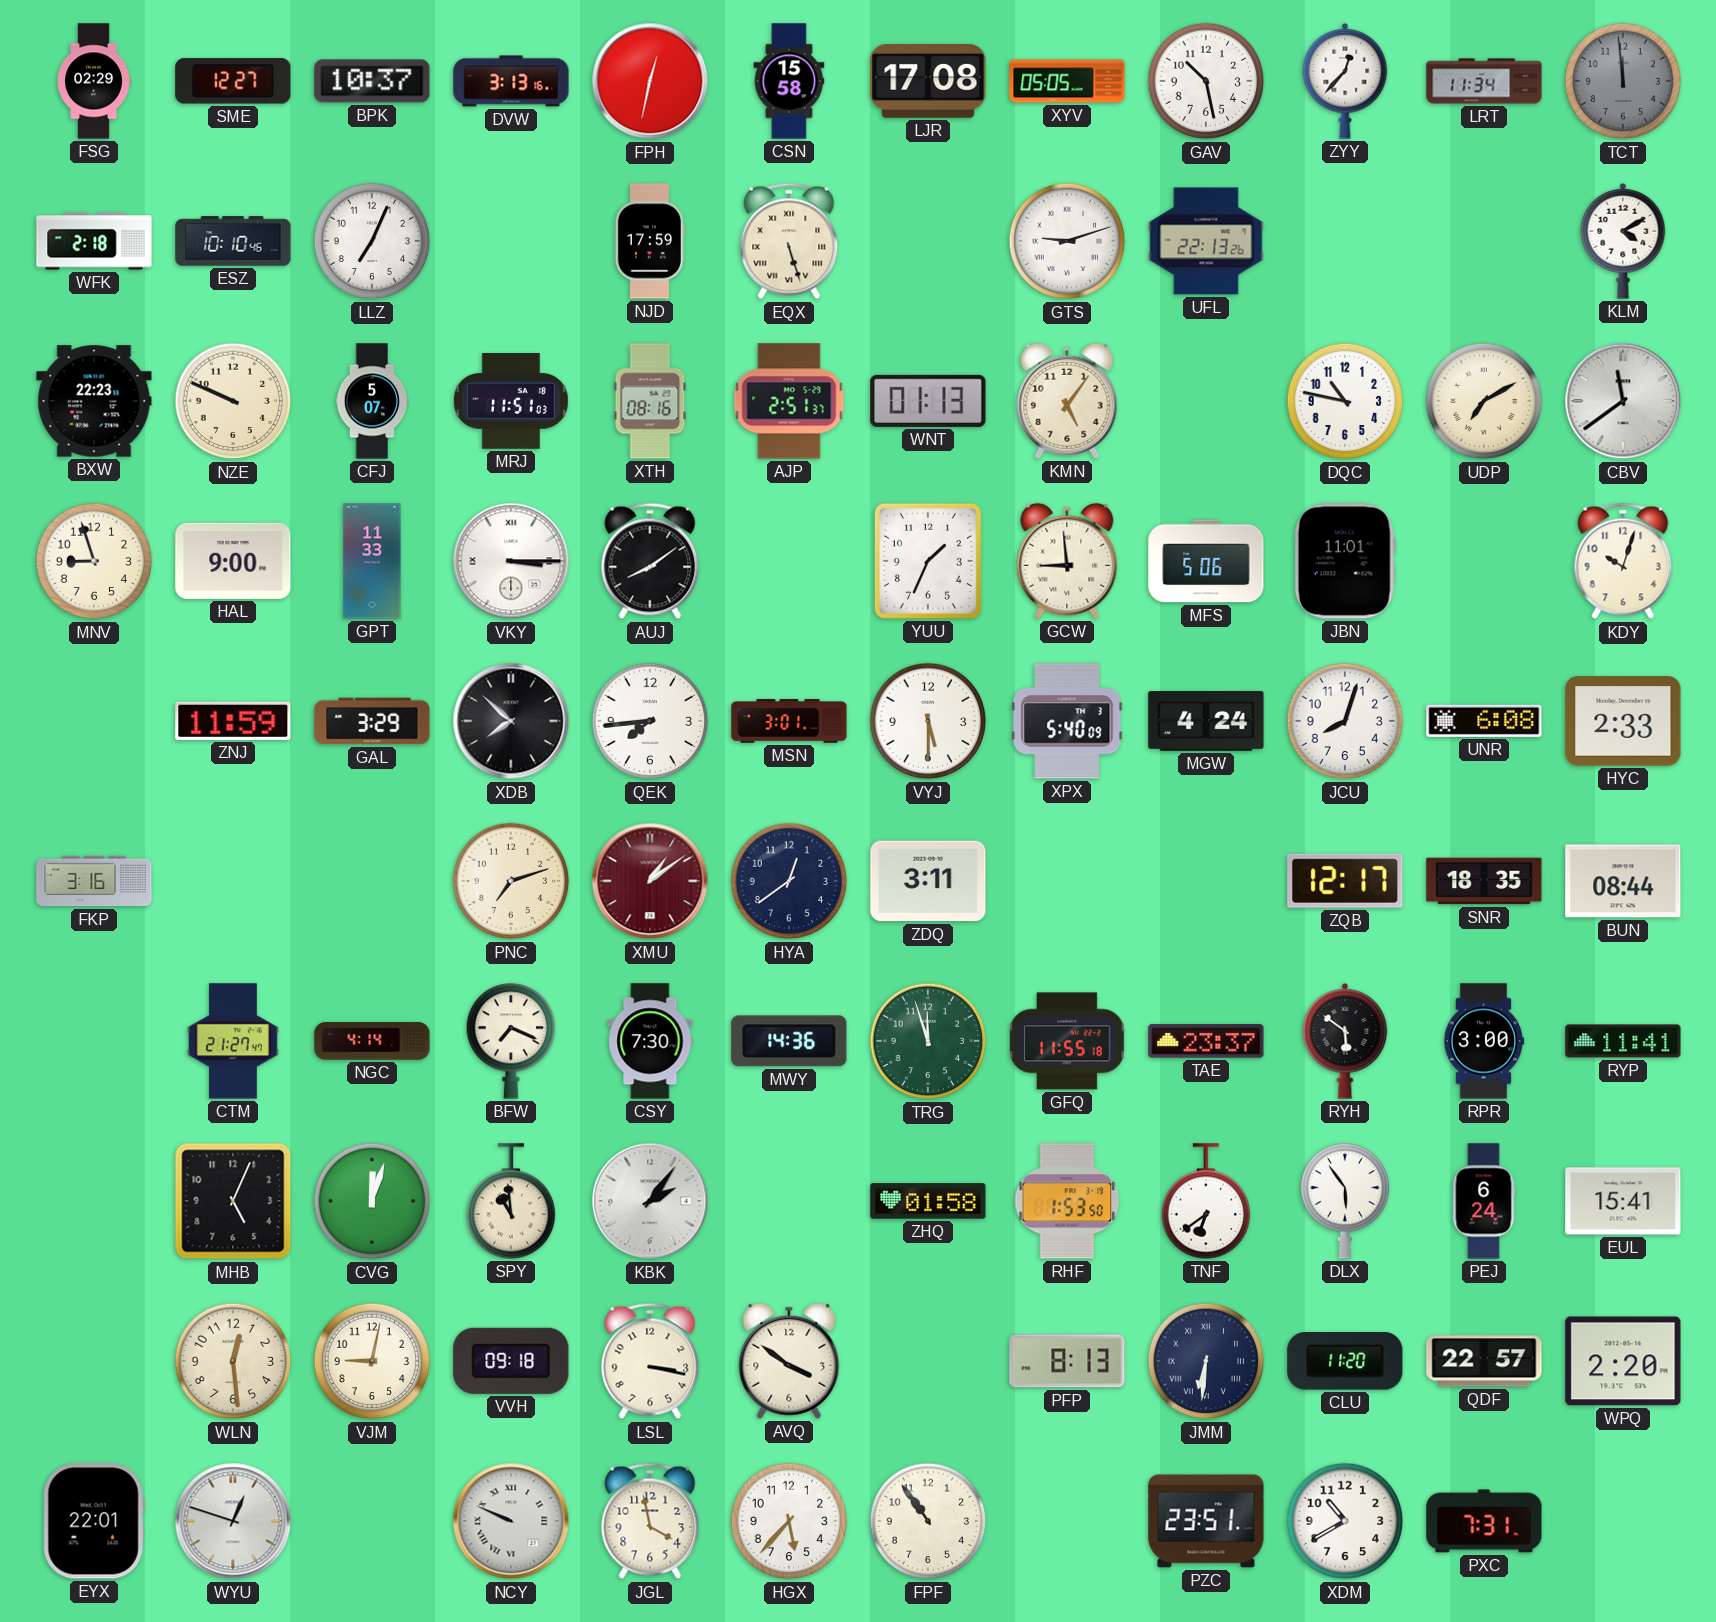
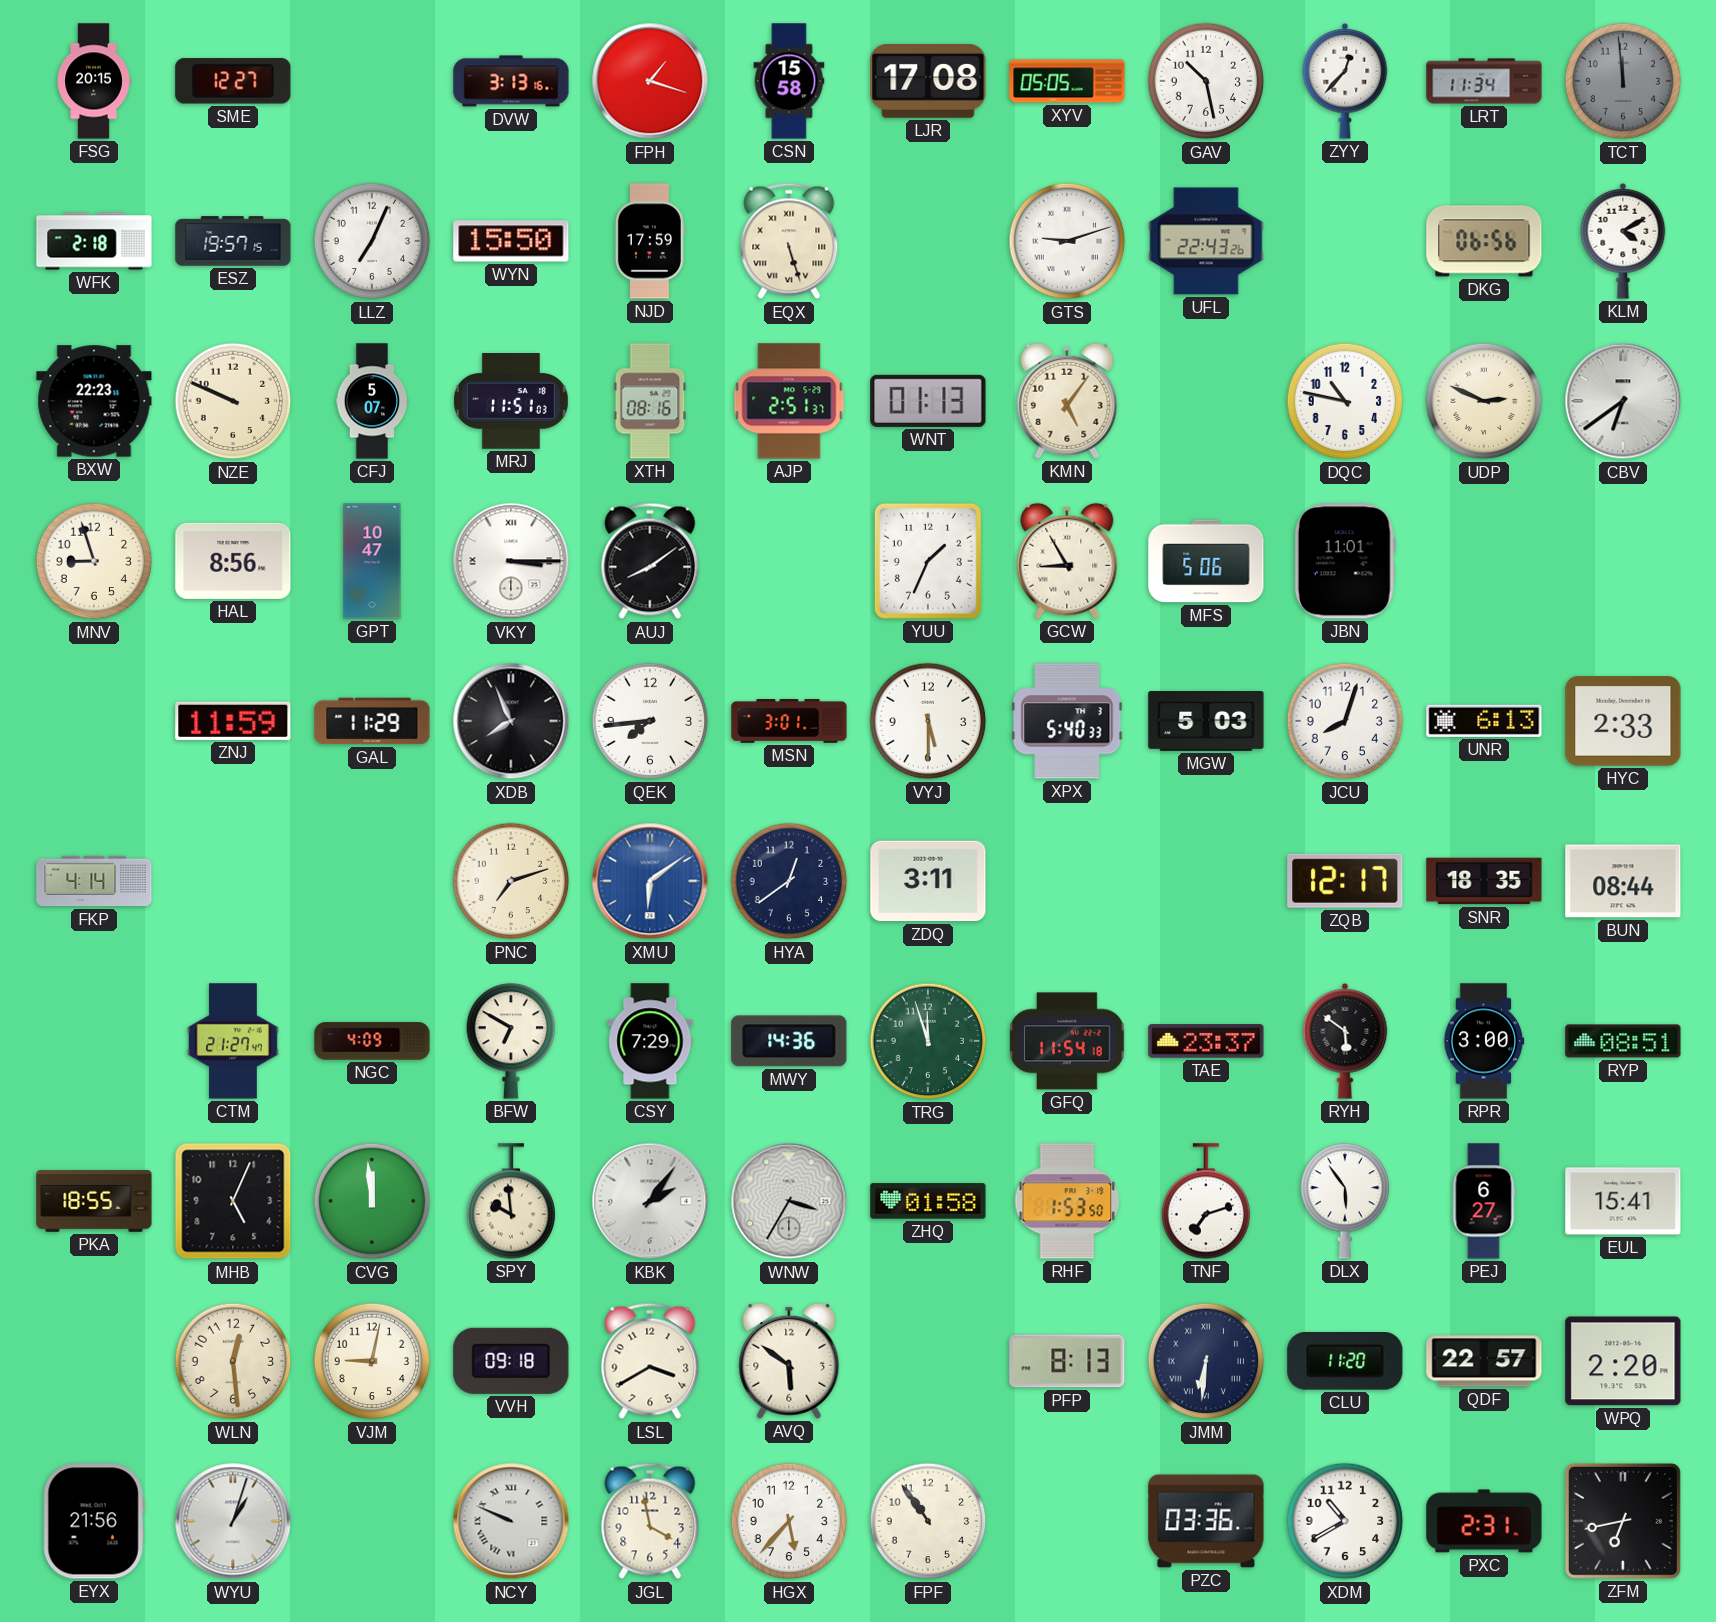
FSG: 02:29 -> 20:15
BPK: 10:37 -> none
FPH: 12:32 -> 1:18
ESZ: 10:10 -> 19:57
WYN: none -> 15:50
UFL: 22:13 -> 22:43
DKG: none -> 06:56
UDP: 7:10 -> 2:49
CBV: 11:39 -> 6:39
HAL: 9:00 -> 8:56
GPT: 11:33 -> 10:47
GCW: 8:59 -> 8:55
KDY: 10:03 -> none
GAL: 3:29 -> 11:29
XDB: 7:52 -> 7:56
XPX: 5:40:09 -> 5:40:33
MGW: 4:24 -> 5:03
UNR: 6:08 -> 6:13
FKP: 3:16 -> 4:14
XMU: 1:09 -> 6:09
XMU dial: burgundy -> blue
NGC: 4:14 -> 4:09
BFW: 7:19 -> 6:50
CSY: 7:30 -> 7:29
GFQ: 11:55 -> 11:54
RYP: 11:41 -> 08:51
PKA: none -> 18:55
CVG: 12:03 -> 11:59
SPY: 10:59 -> 9:59
WNW: none -> 3:35
TNF: 6:39 -> 7:12
PEJ: 6:24 -> 6:27
LSL: 3:17 -> 3:40
AVQ: 3:51 -> 5:51
EYX: 22:01 -> 21:56
WYU: 12:48 -> 1:03
PZC: 23:51 -> 03:36
PXC: 7:31 -> 2:31
ZFM: none -> 6:43
